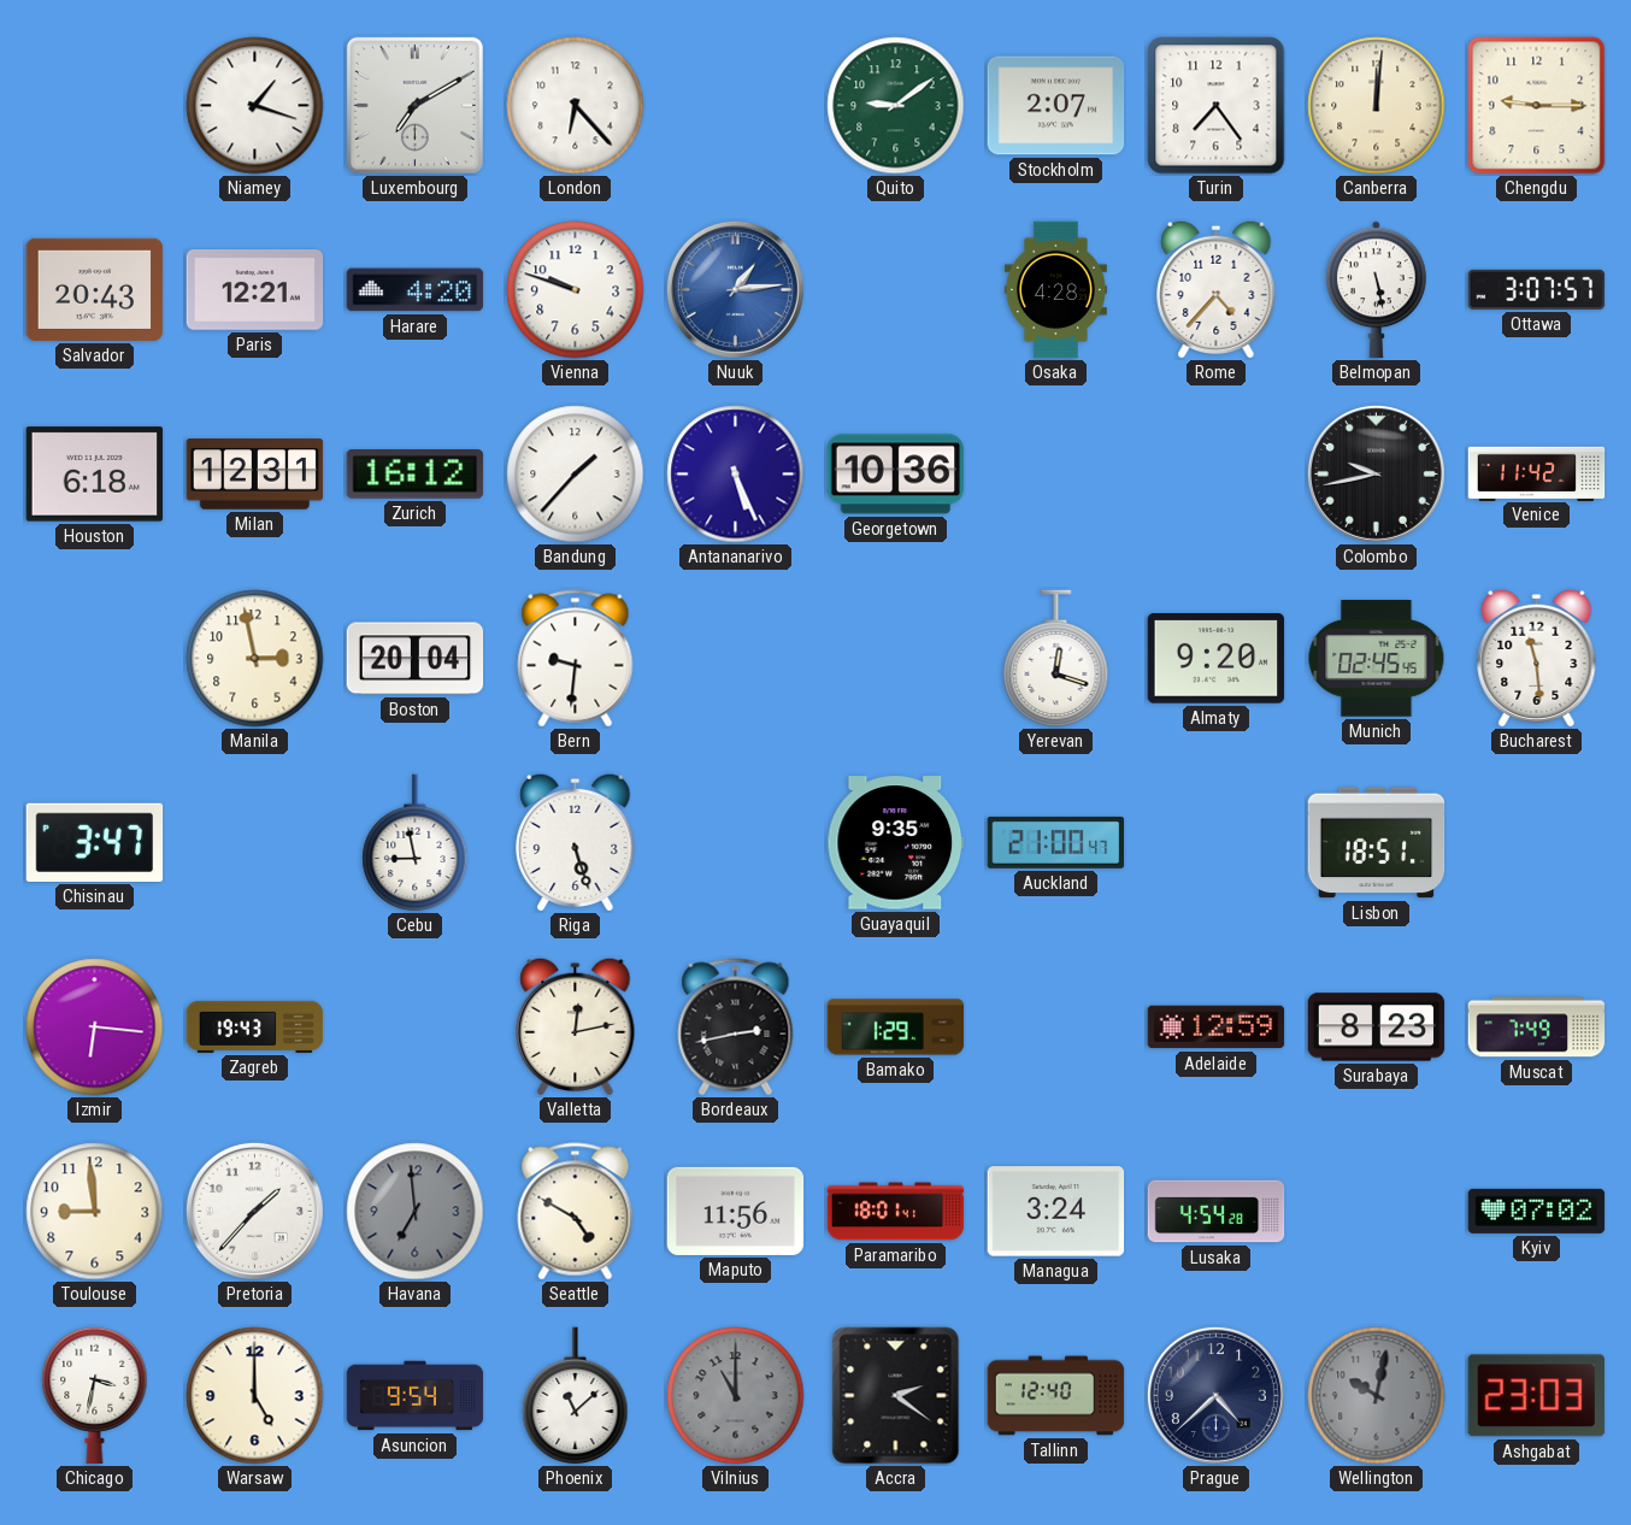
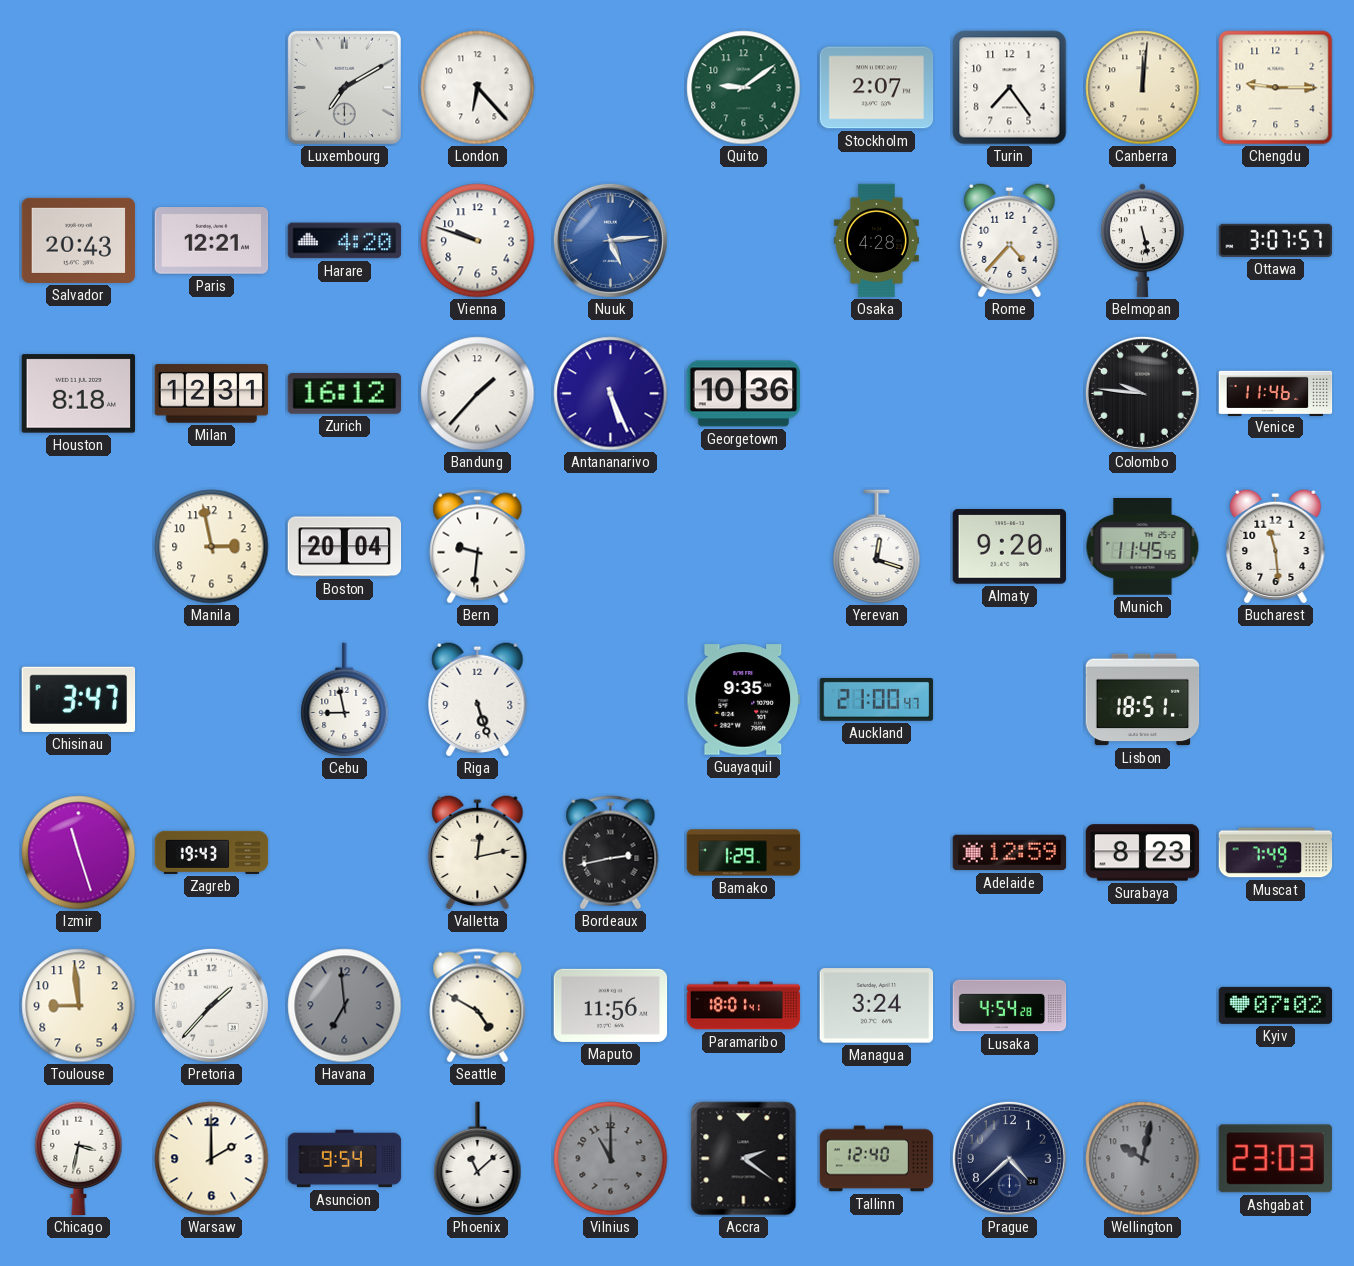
Niamey: 1:18 -> none
Nuuk: 1:14 -> 5:14
Houston: 6:18 -> 8:18
Colombo: 9:43 -> 9:46
Venice: 11:42 -> 11:46
Munich: 02:45 -> 11:45
Izmir: 6:16 -> 11:27
Warsaw: 5:00 -> 2:00
